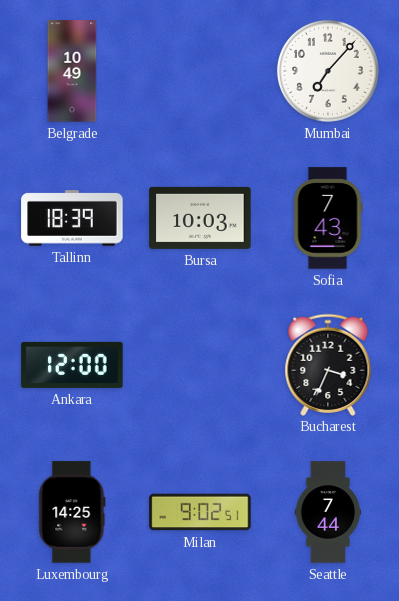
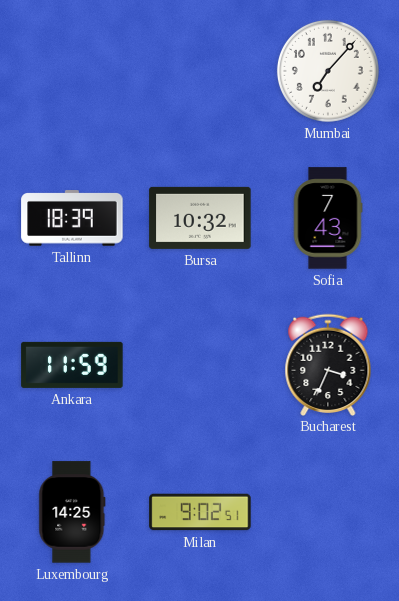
Belgrade: 10:49 -> none
Bursa: 10:03 -> 10:32
Ankara: 12:00 -> 11:59
Seattle: 7:44 -> none
